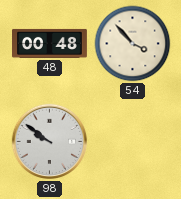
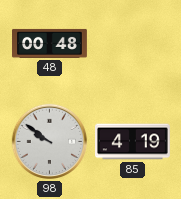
54: 3:53 -> none
85: none -> 4:19
